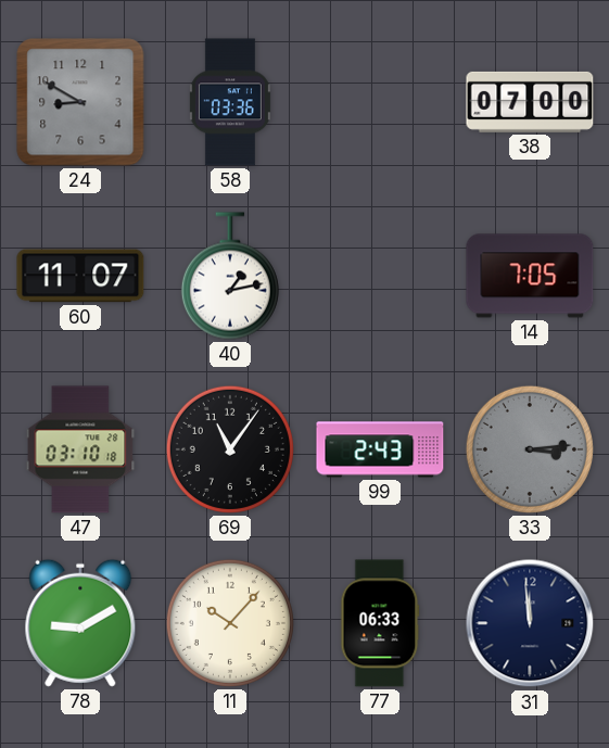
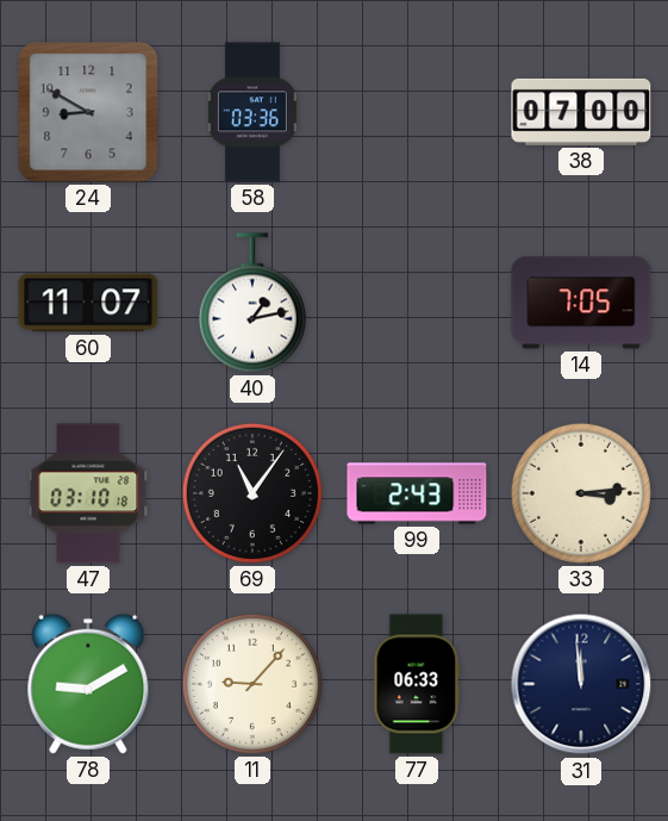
33 dial: grey -> cream
11: 10:07 -> 9:07
